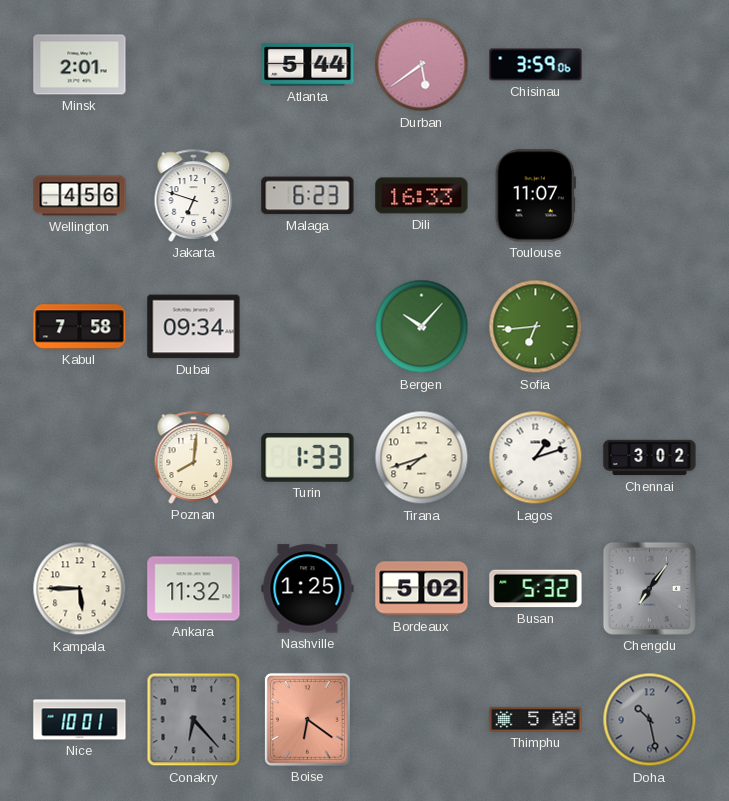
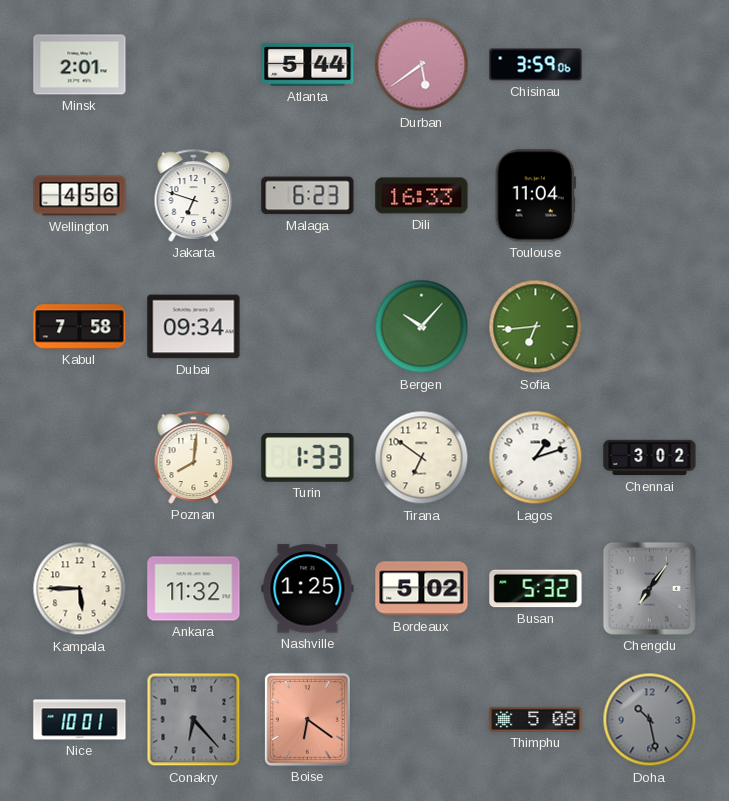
Toulouse: 11:07 -> 11:04
Tirana: 7:42 -> 6:51
